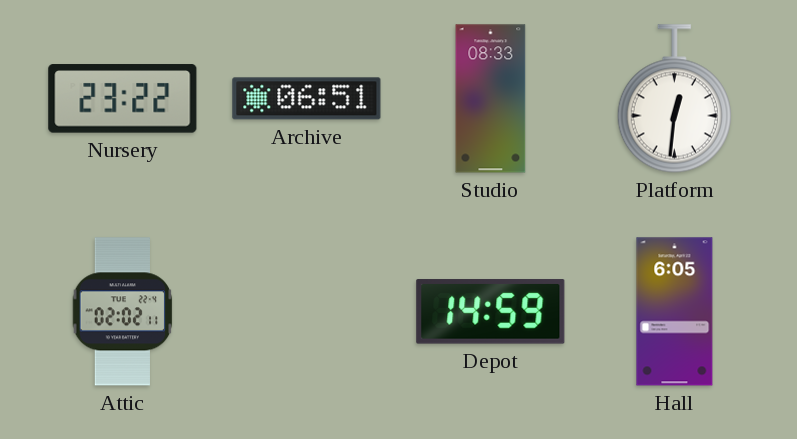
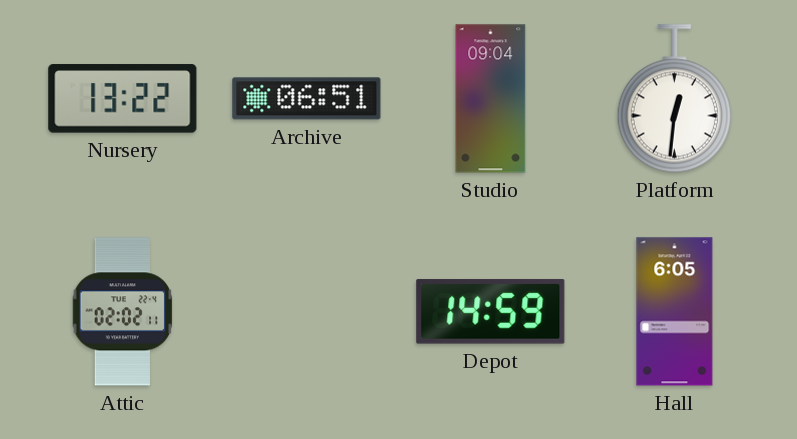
Nursery: 23:22 -> 13:22
Studio: 08:33 -> 09:04
